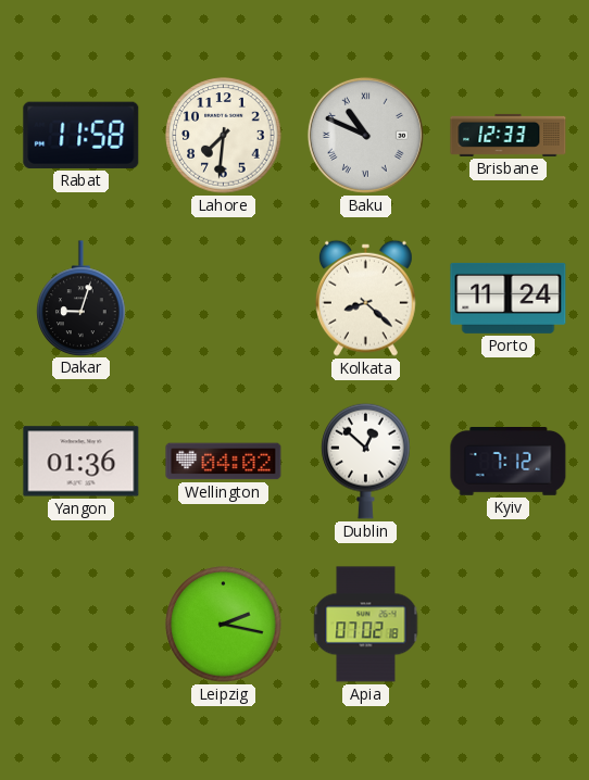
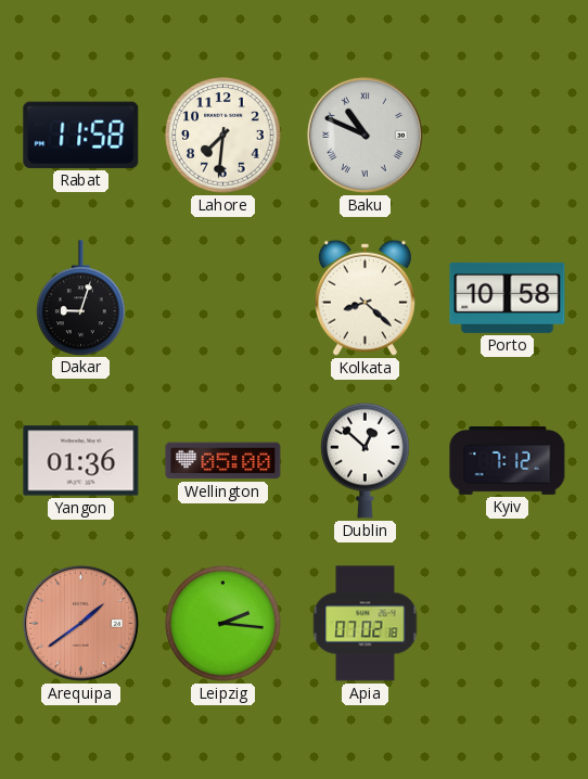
Brisbane: 12:33 -> none
Porto: 11:24 -> 10:58
Wellington: 04:02 -> 05:00
Arequipa: none -> 1:39
Leipzig: 2:17 -> 2:16
